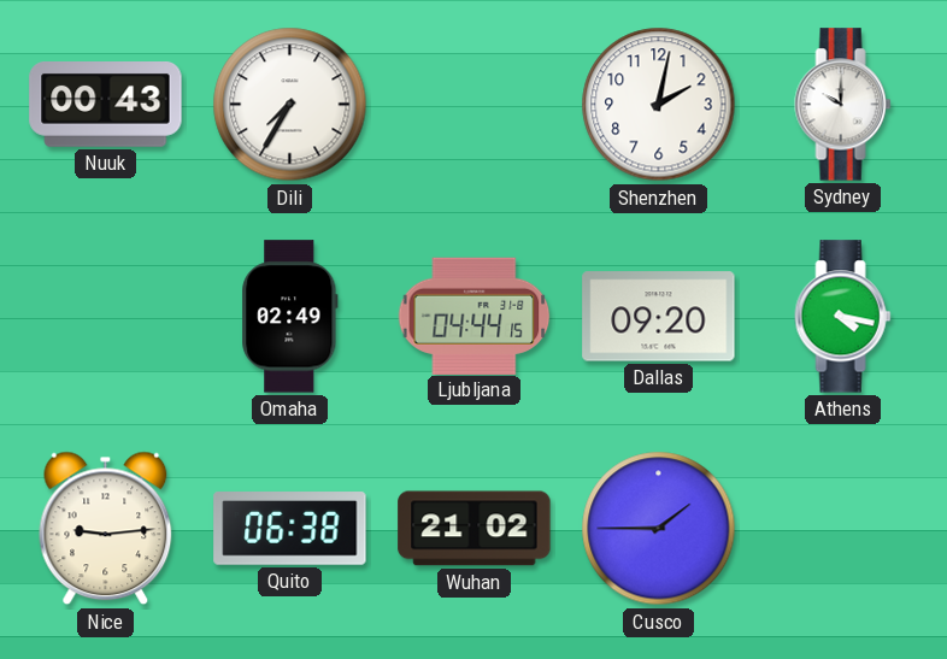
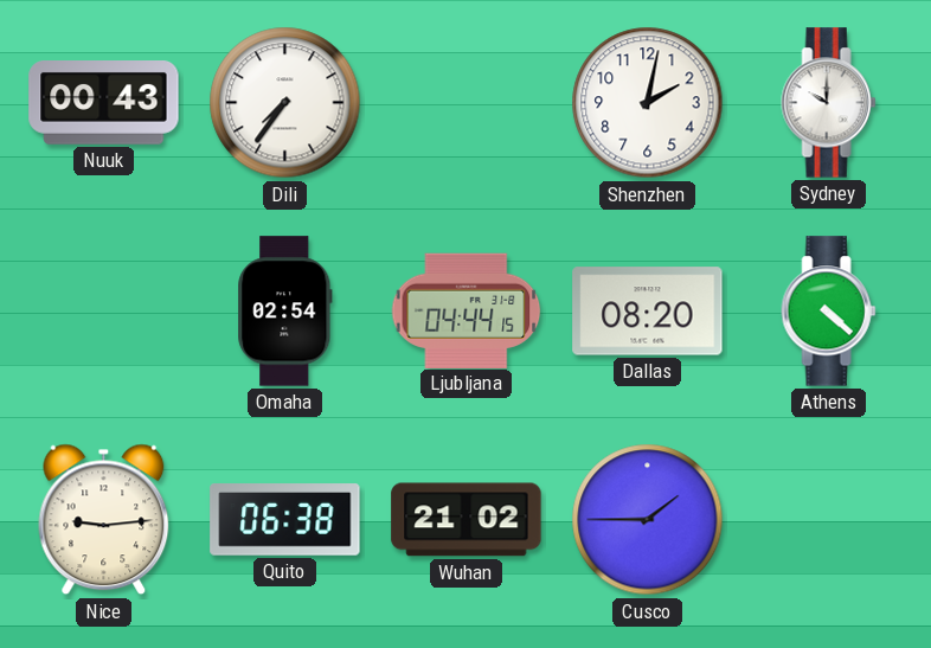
Dili: 7:35 -> 7:36
Omaha: 02:49 -> 02:54
Dallas: 09:20 -> 08:20
Athens: 4:17 -> 4:22
